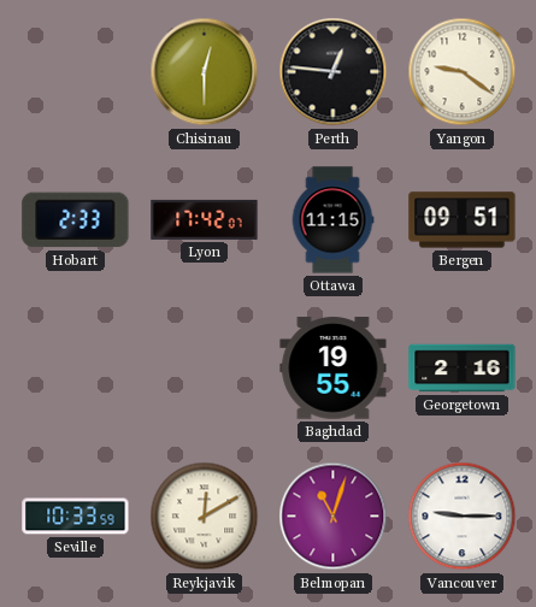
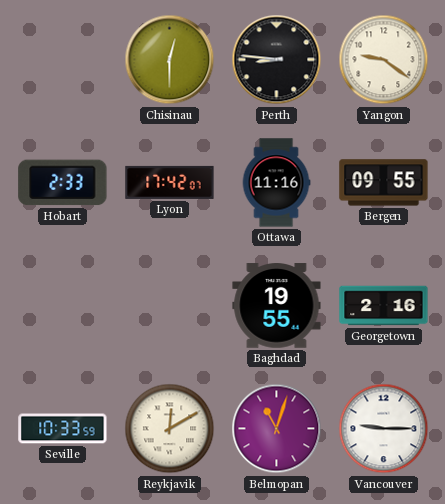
Perth: 12:46 -> 8:46
Ottawa: 11:15 -> 11:16
Bergen: 09:51 -> 09:55
